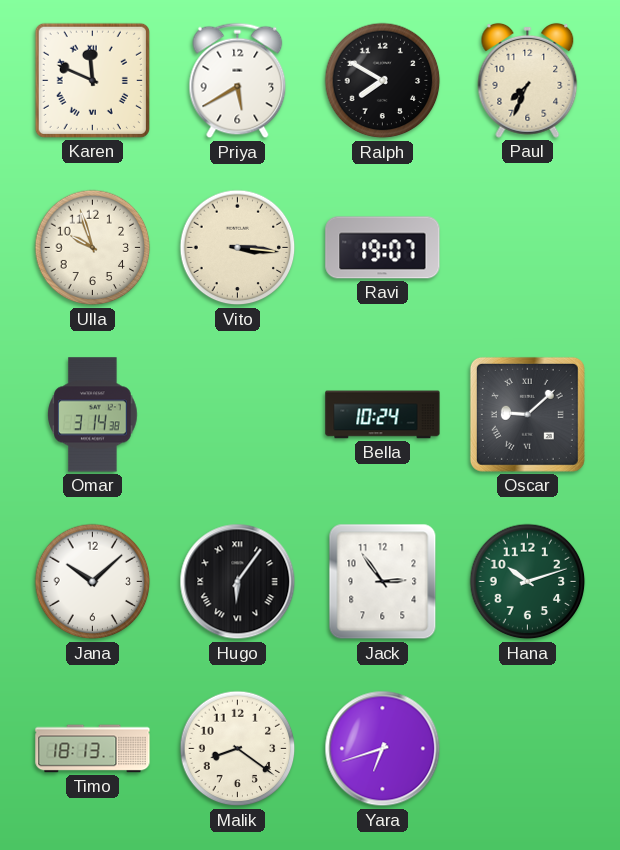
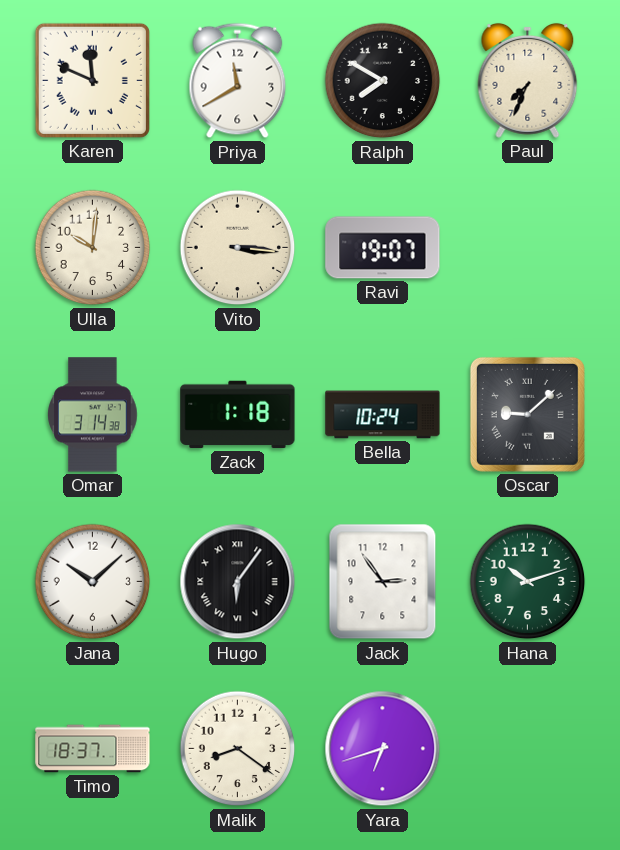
Priya: 5:40 -> 11:40
Ulla: 9:57 -> 10:01
Zack: none -> 1:18
Timo: 18:13 -> 18:37
